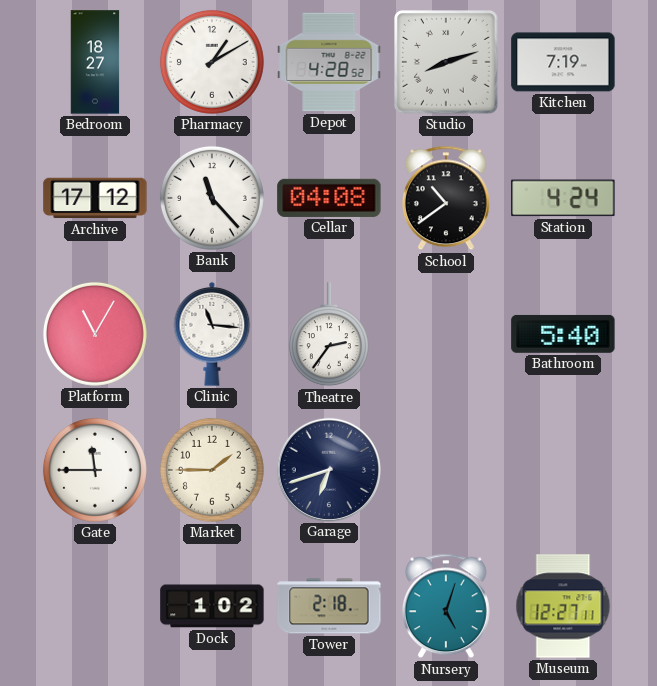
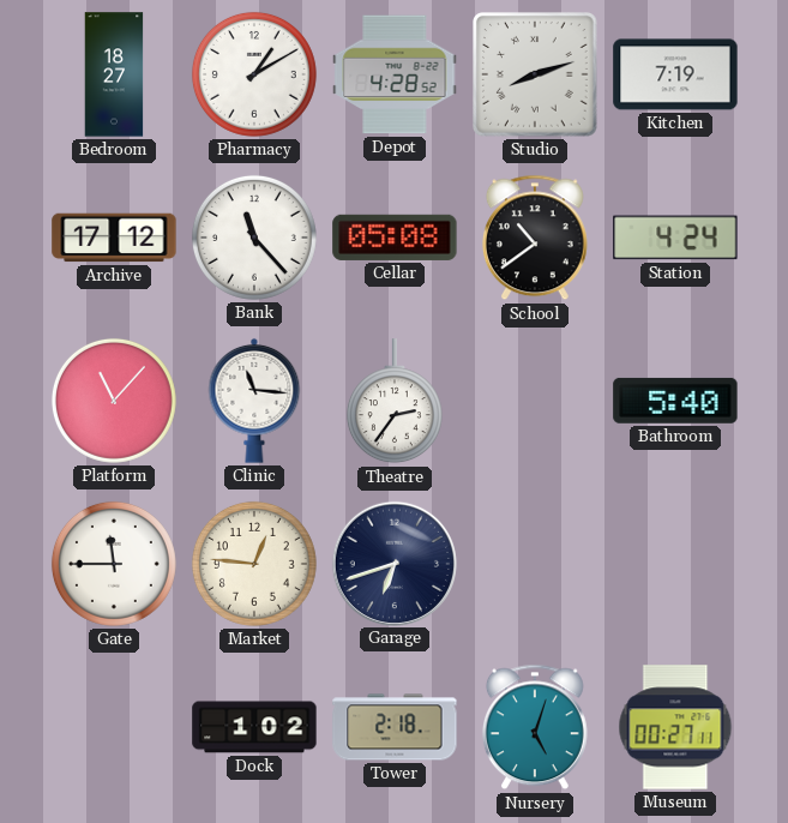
Cellar: 04:08 -> 05:08
Platform: 11:05 -> 11:07
Market: 1:45 -> 12:46
Museum: 12:27 -> 00:27
